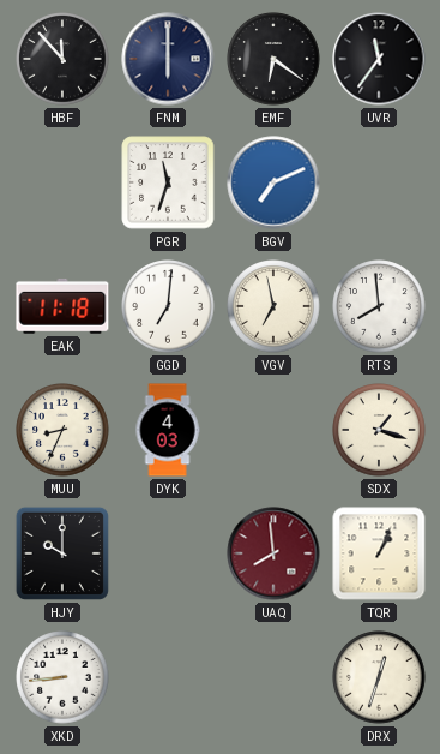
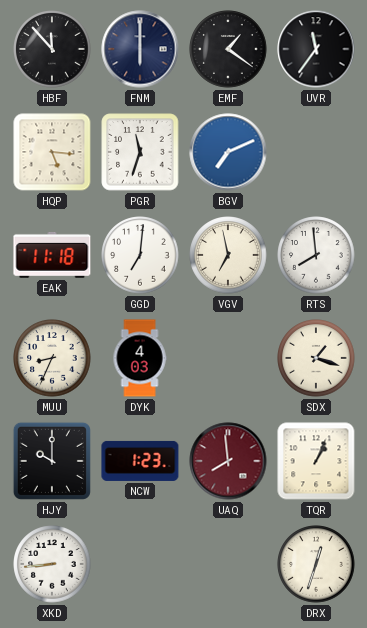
EMF: 6:21 -> 1:21
HQP: none -> 5:16
NCW: none -> 1:23
